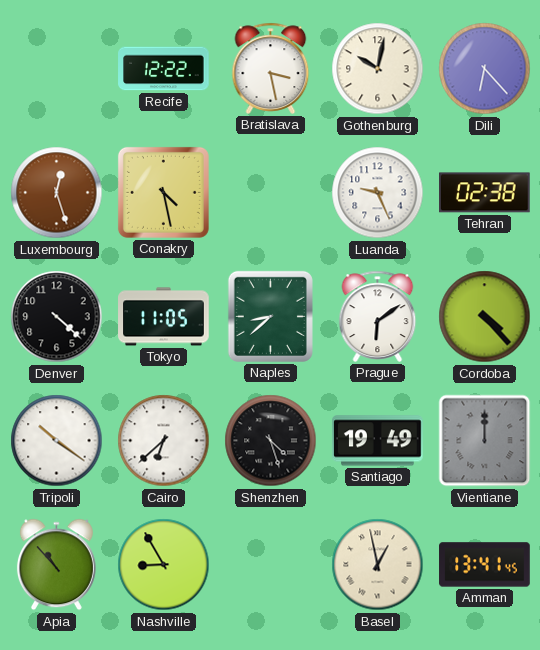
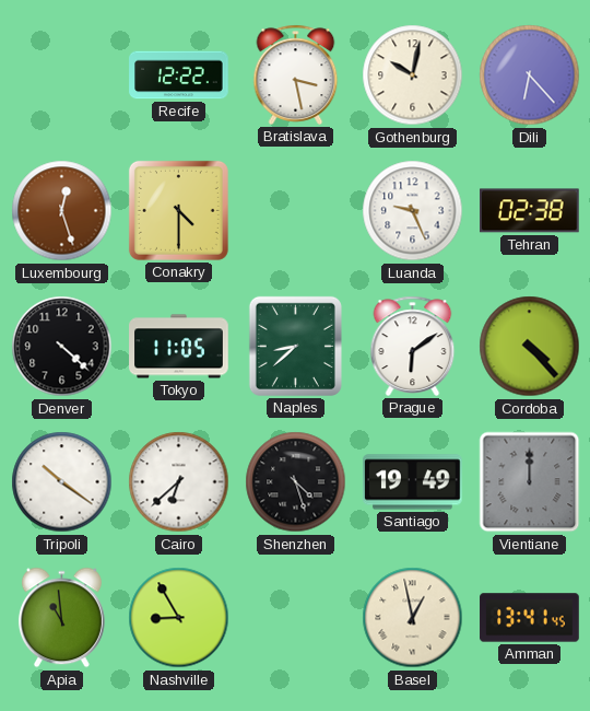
Conakry: 4:28 -> 4:30
Apia: 10:53 -> 10:59
